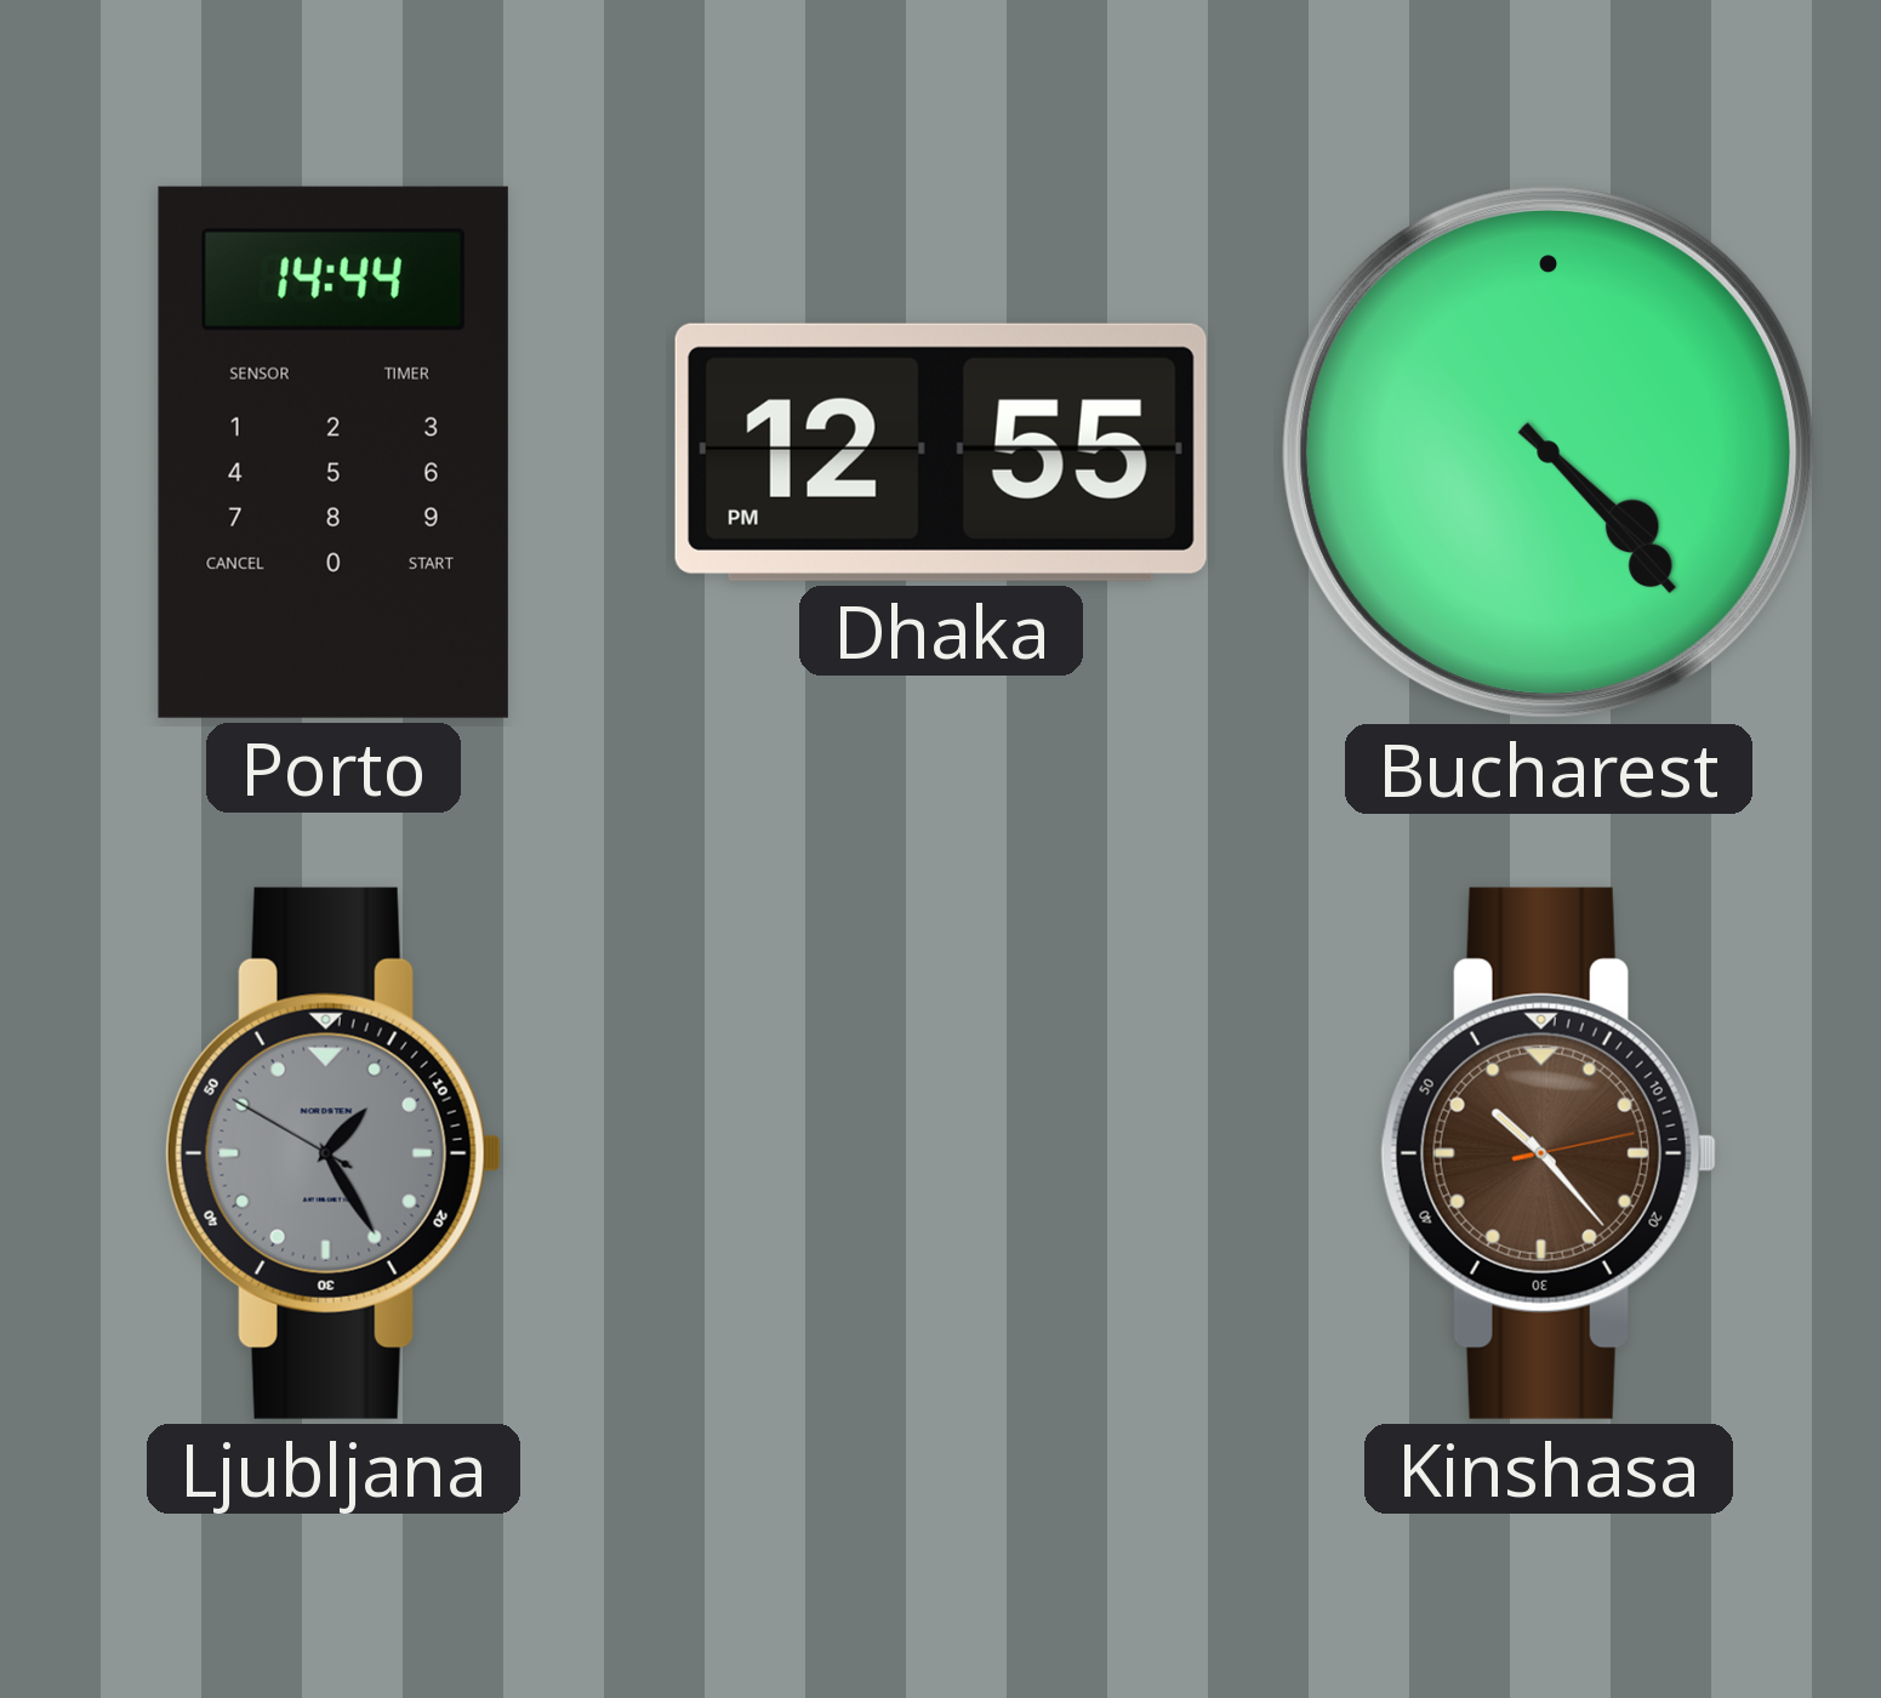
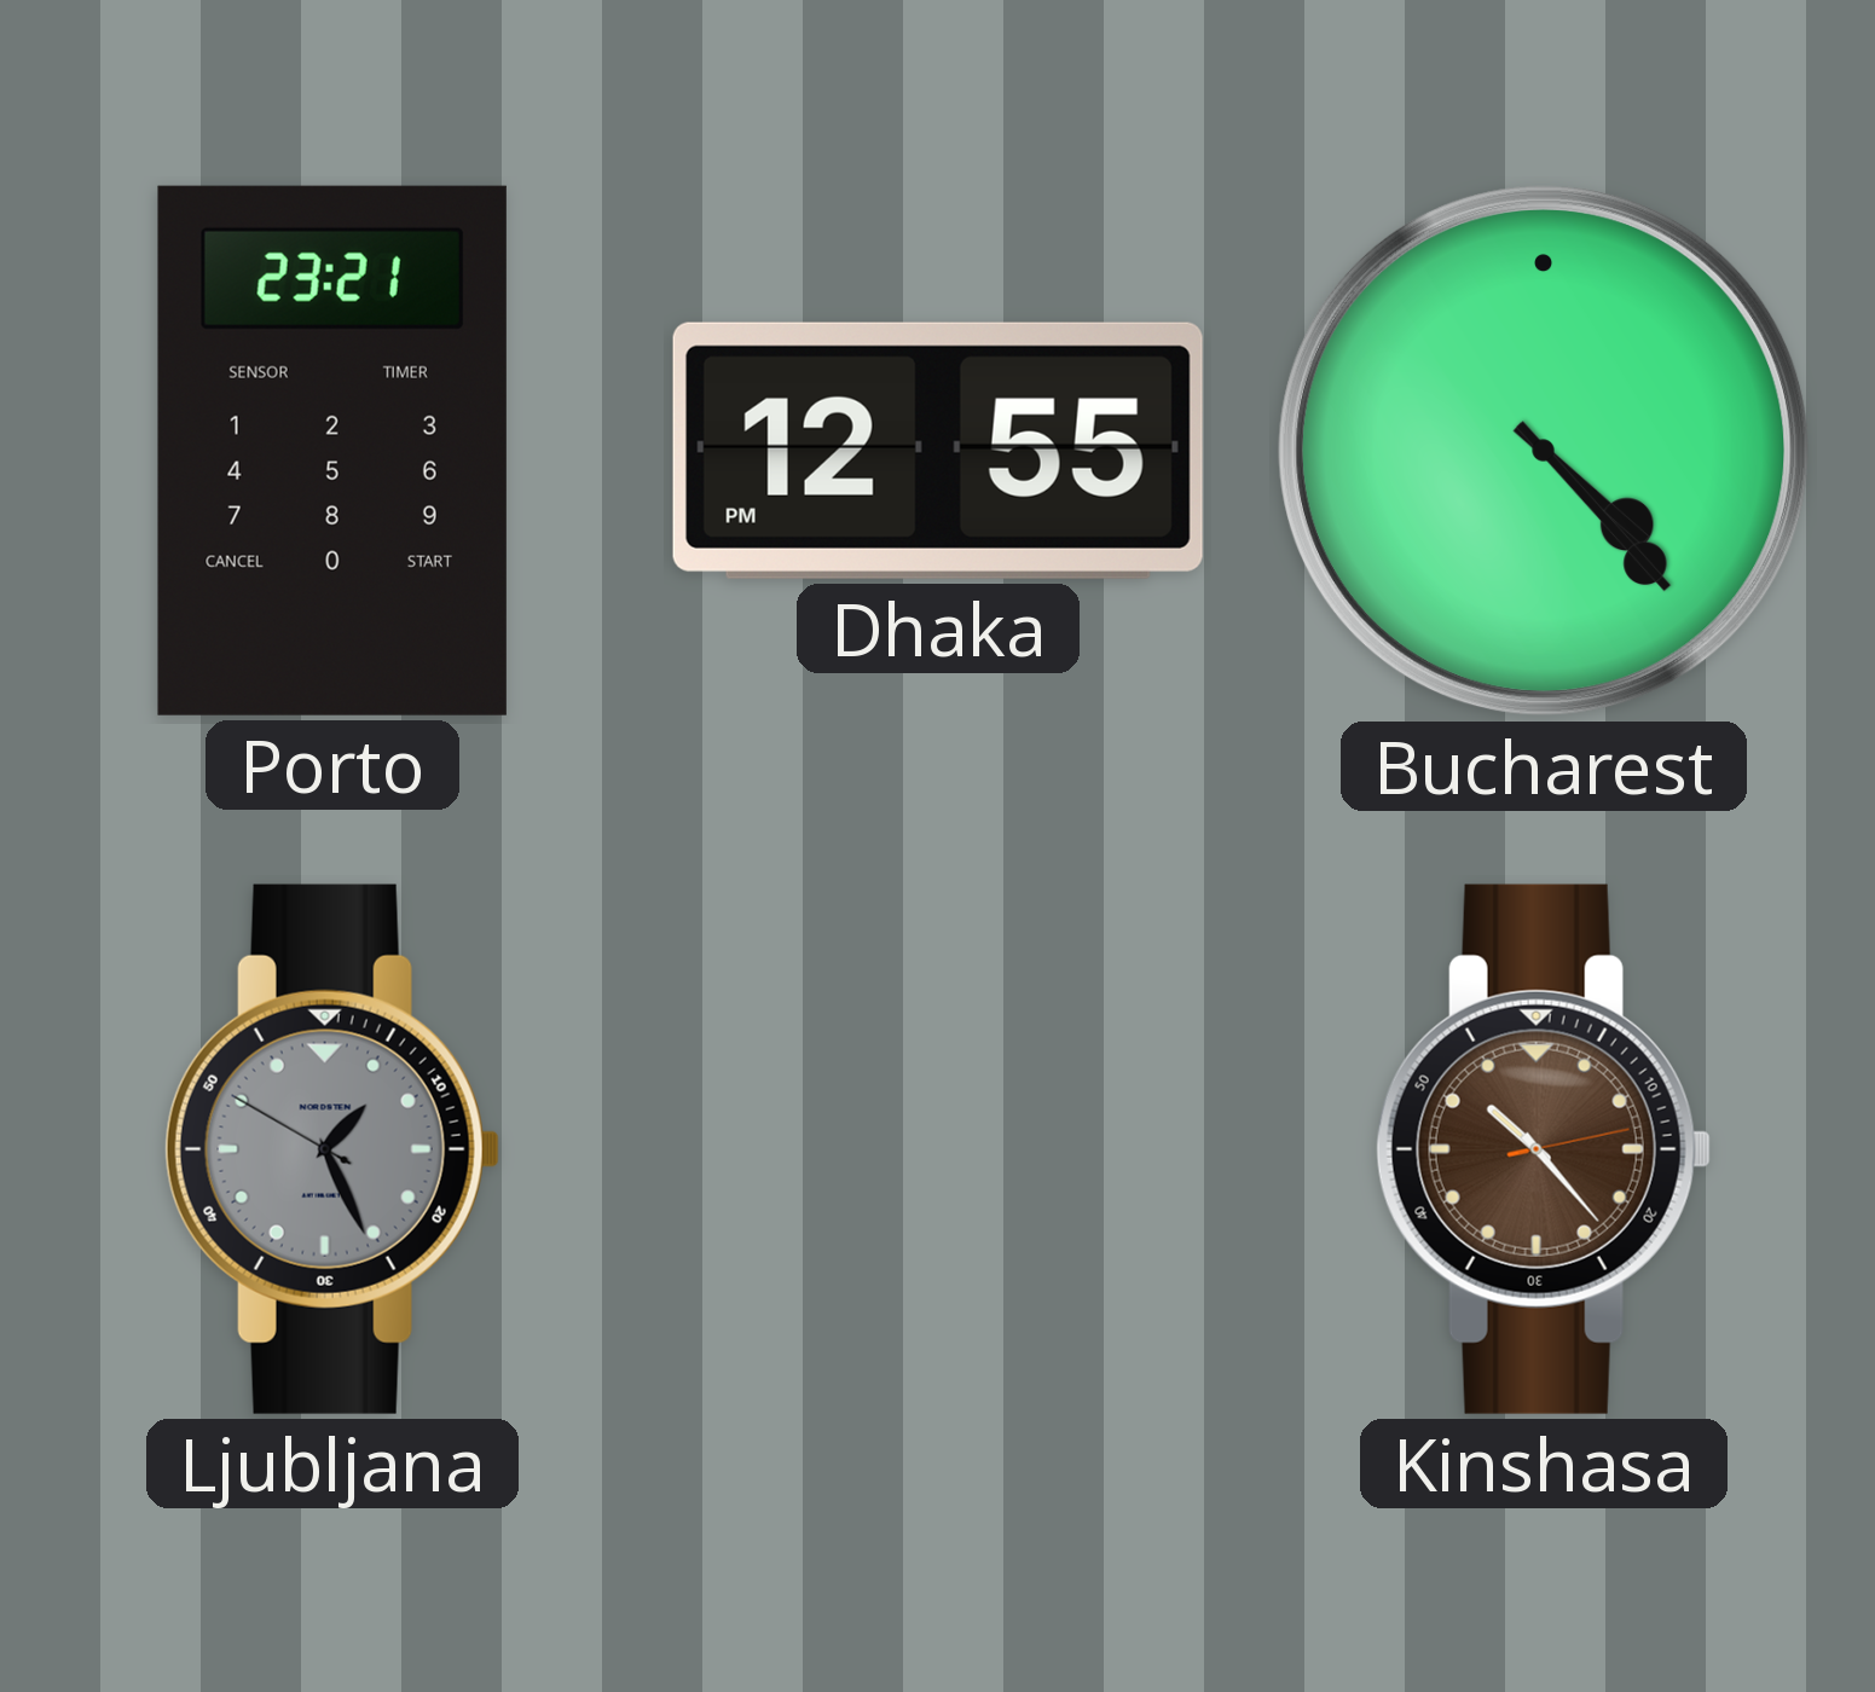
Porto: 14:44 -> 23:21
Ljubljana: 1:24 -> 1:25
